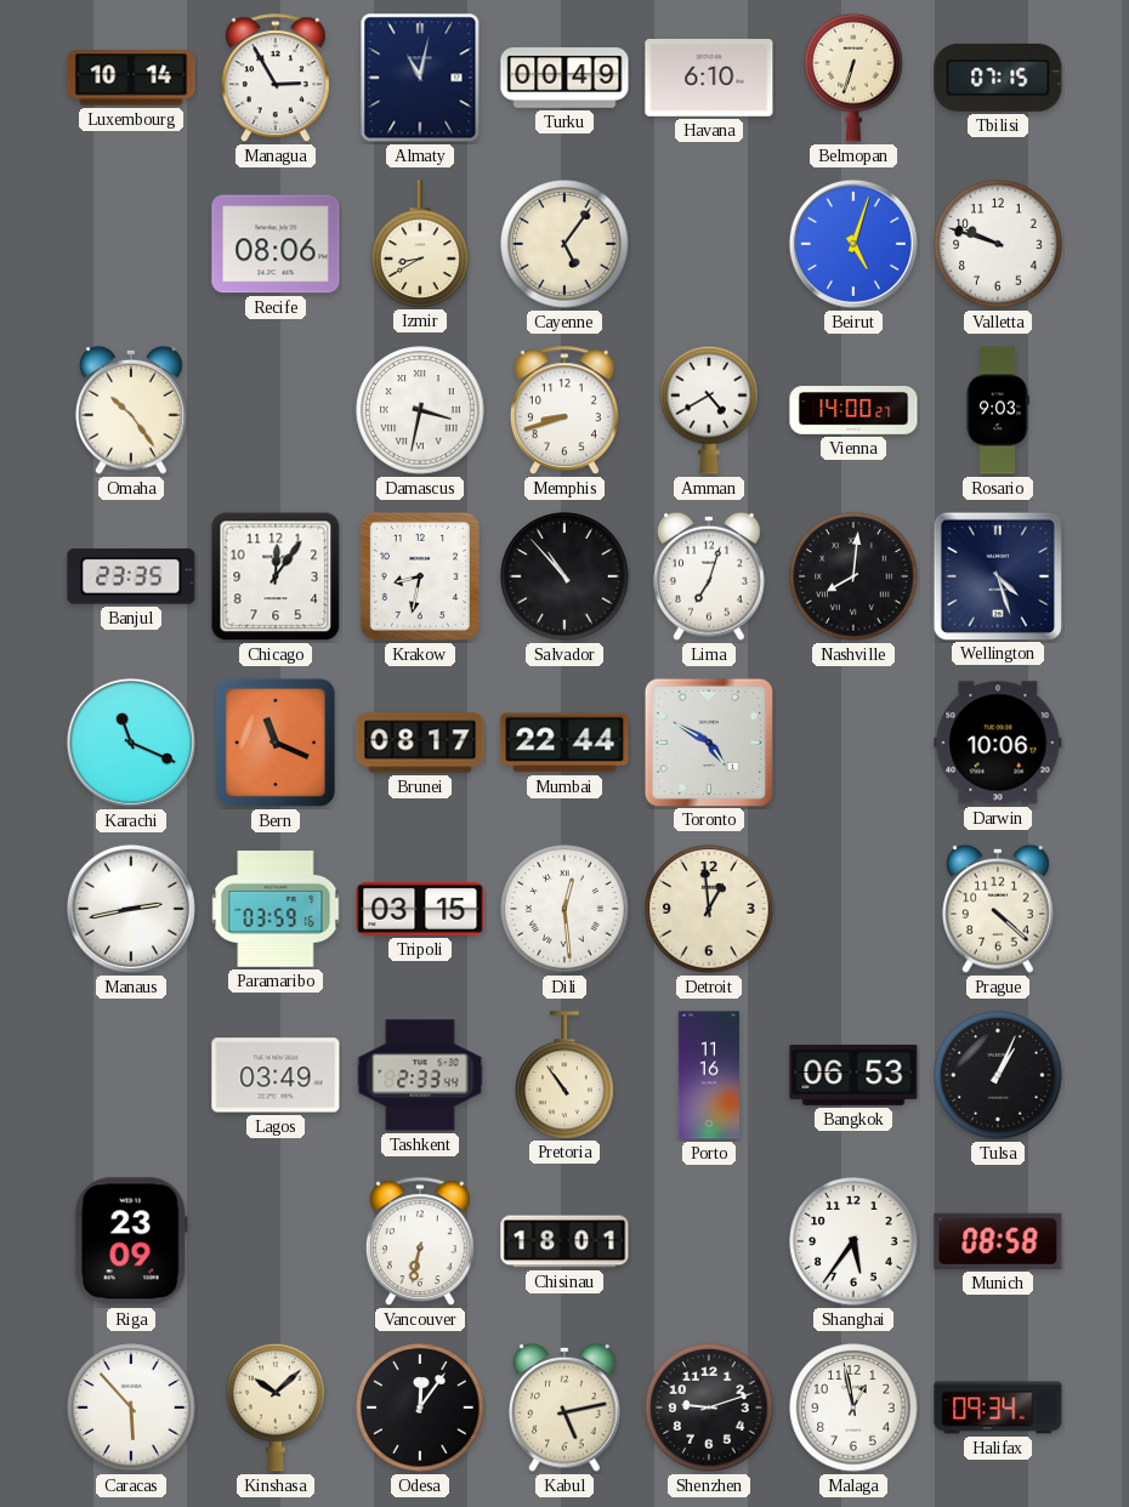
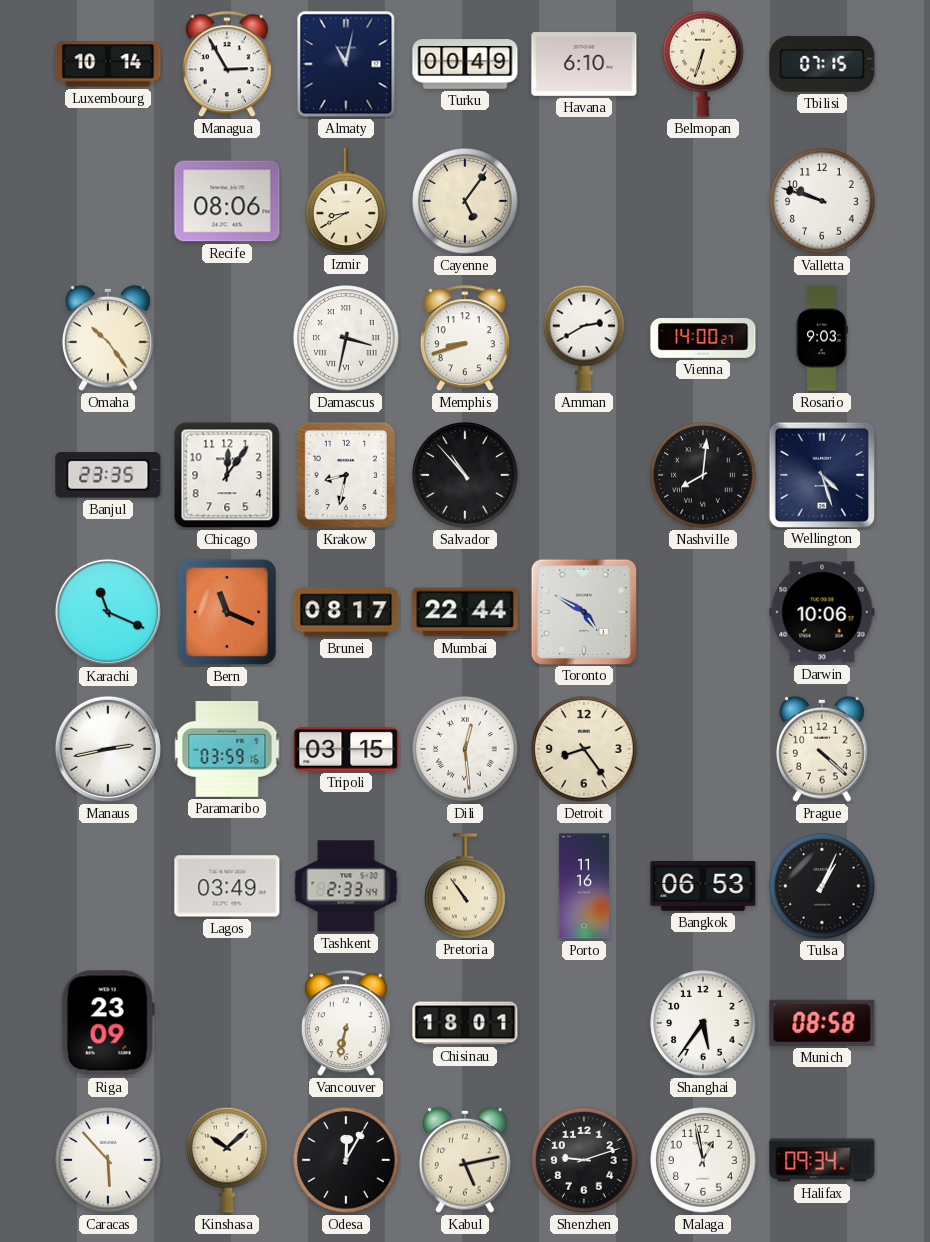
Beirut: 5:03 -> none
Amman: 4:40 -> 2:40
Lima: 7:03 -> none
Detroit: 12:59 -> 8:24
Odesa: 12:06 -> 12:05
